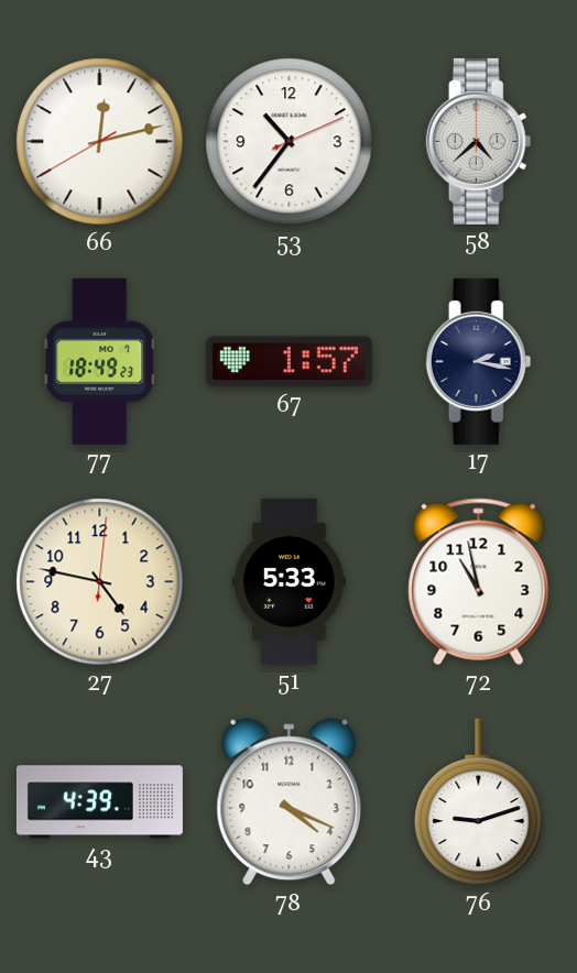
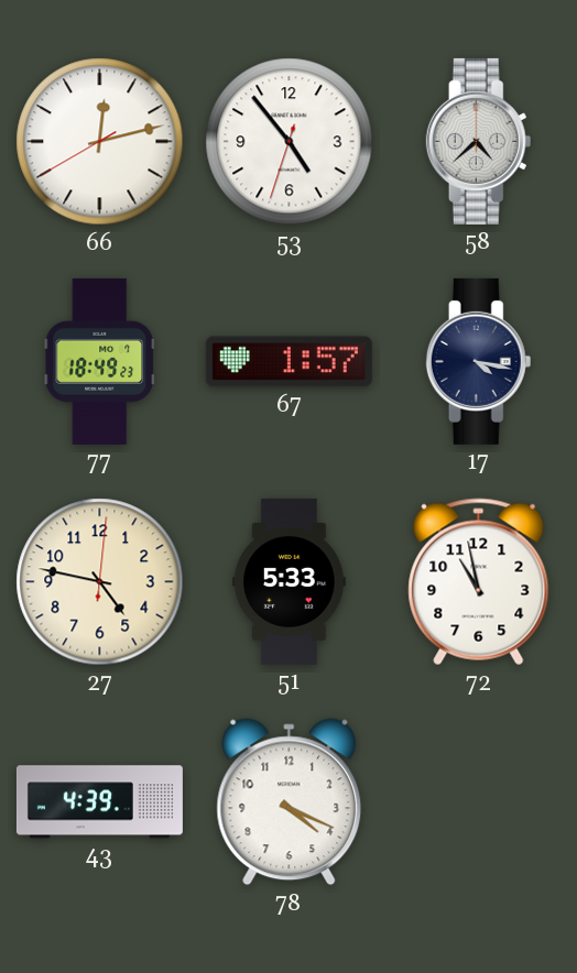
53: 10:36 -> 4:53
17: 2:17 -> 4:17
76: 9:12 -> none
